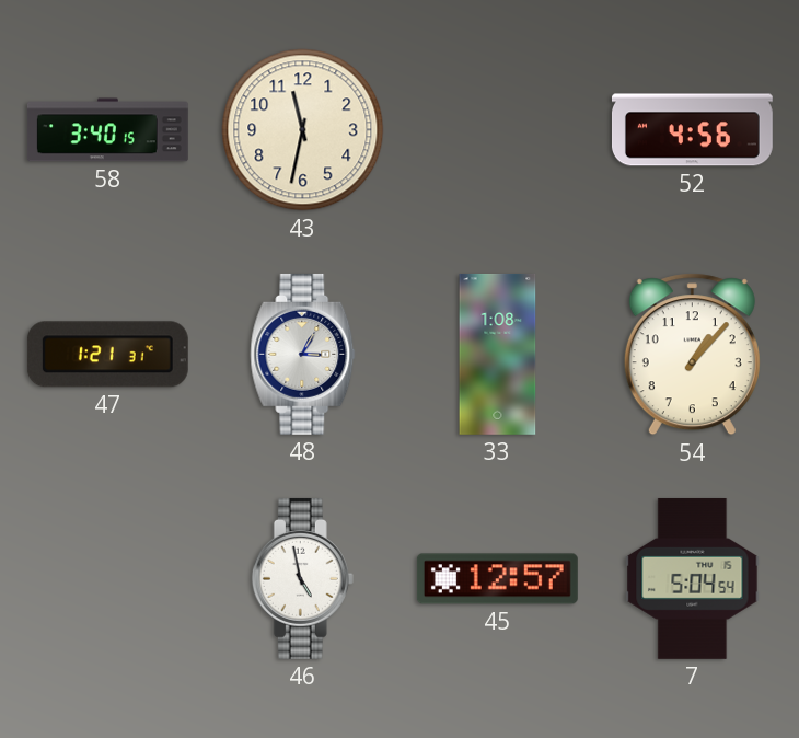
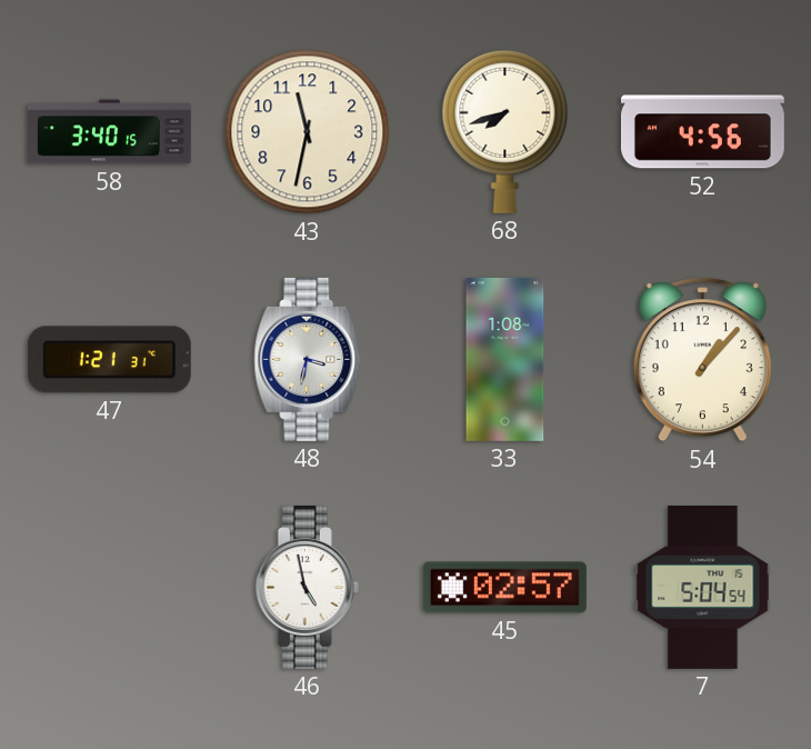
68: none -> 7:42
48: 3:05 -> 3:32
45: 12:57 -> 02:57
